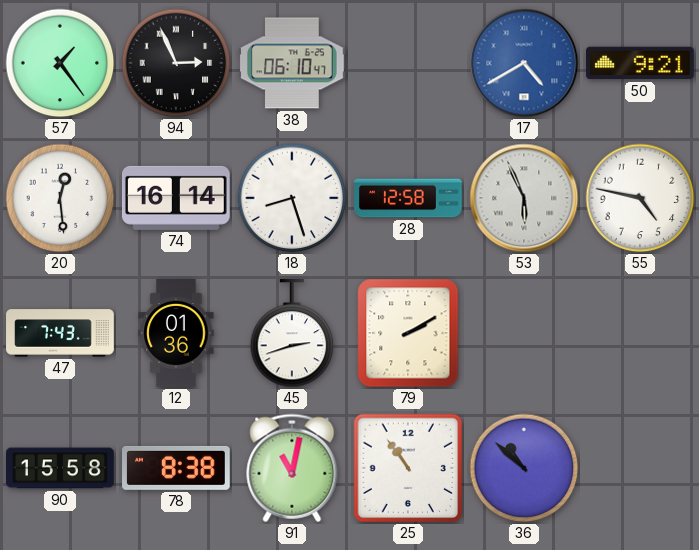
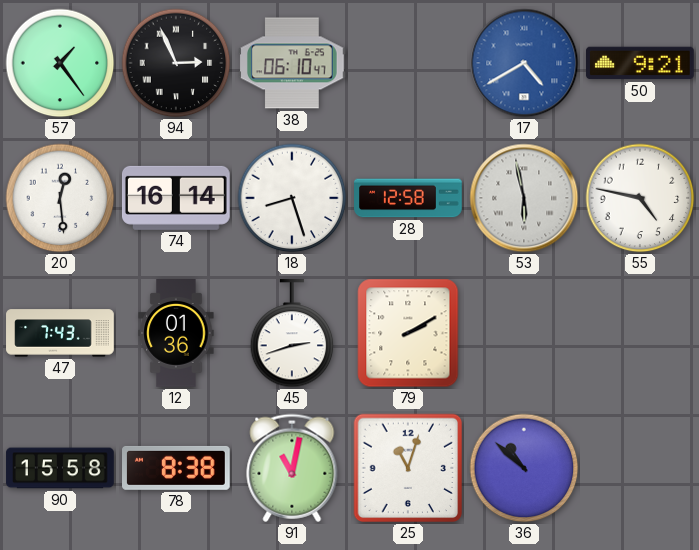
53: 5:56 -> 5:58
25: 10:54 -> 11:03
